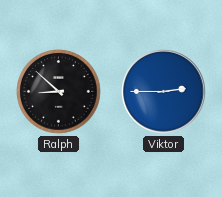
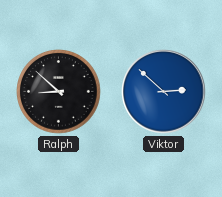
Viktor: 2:45 -> 2:52
